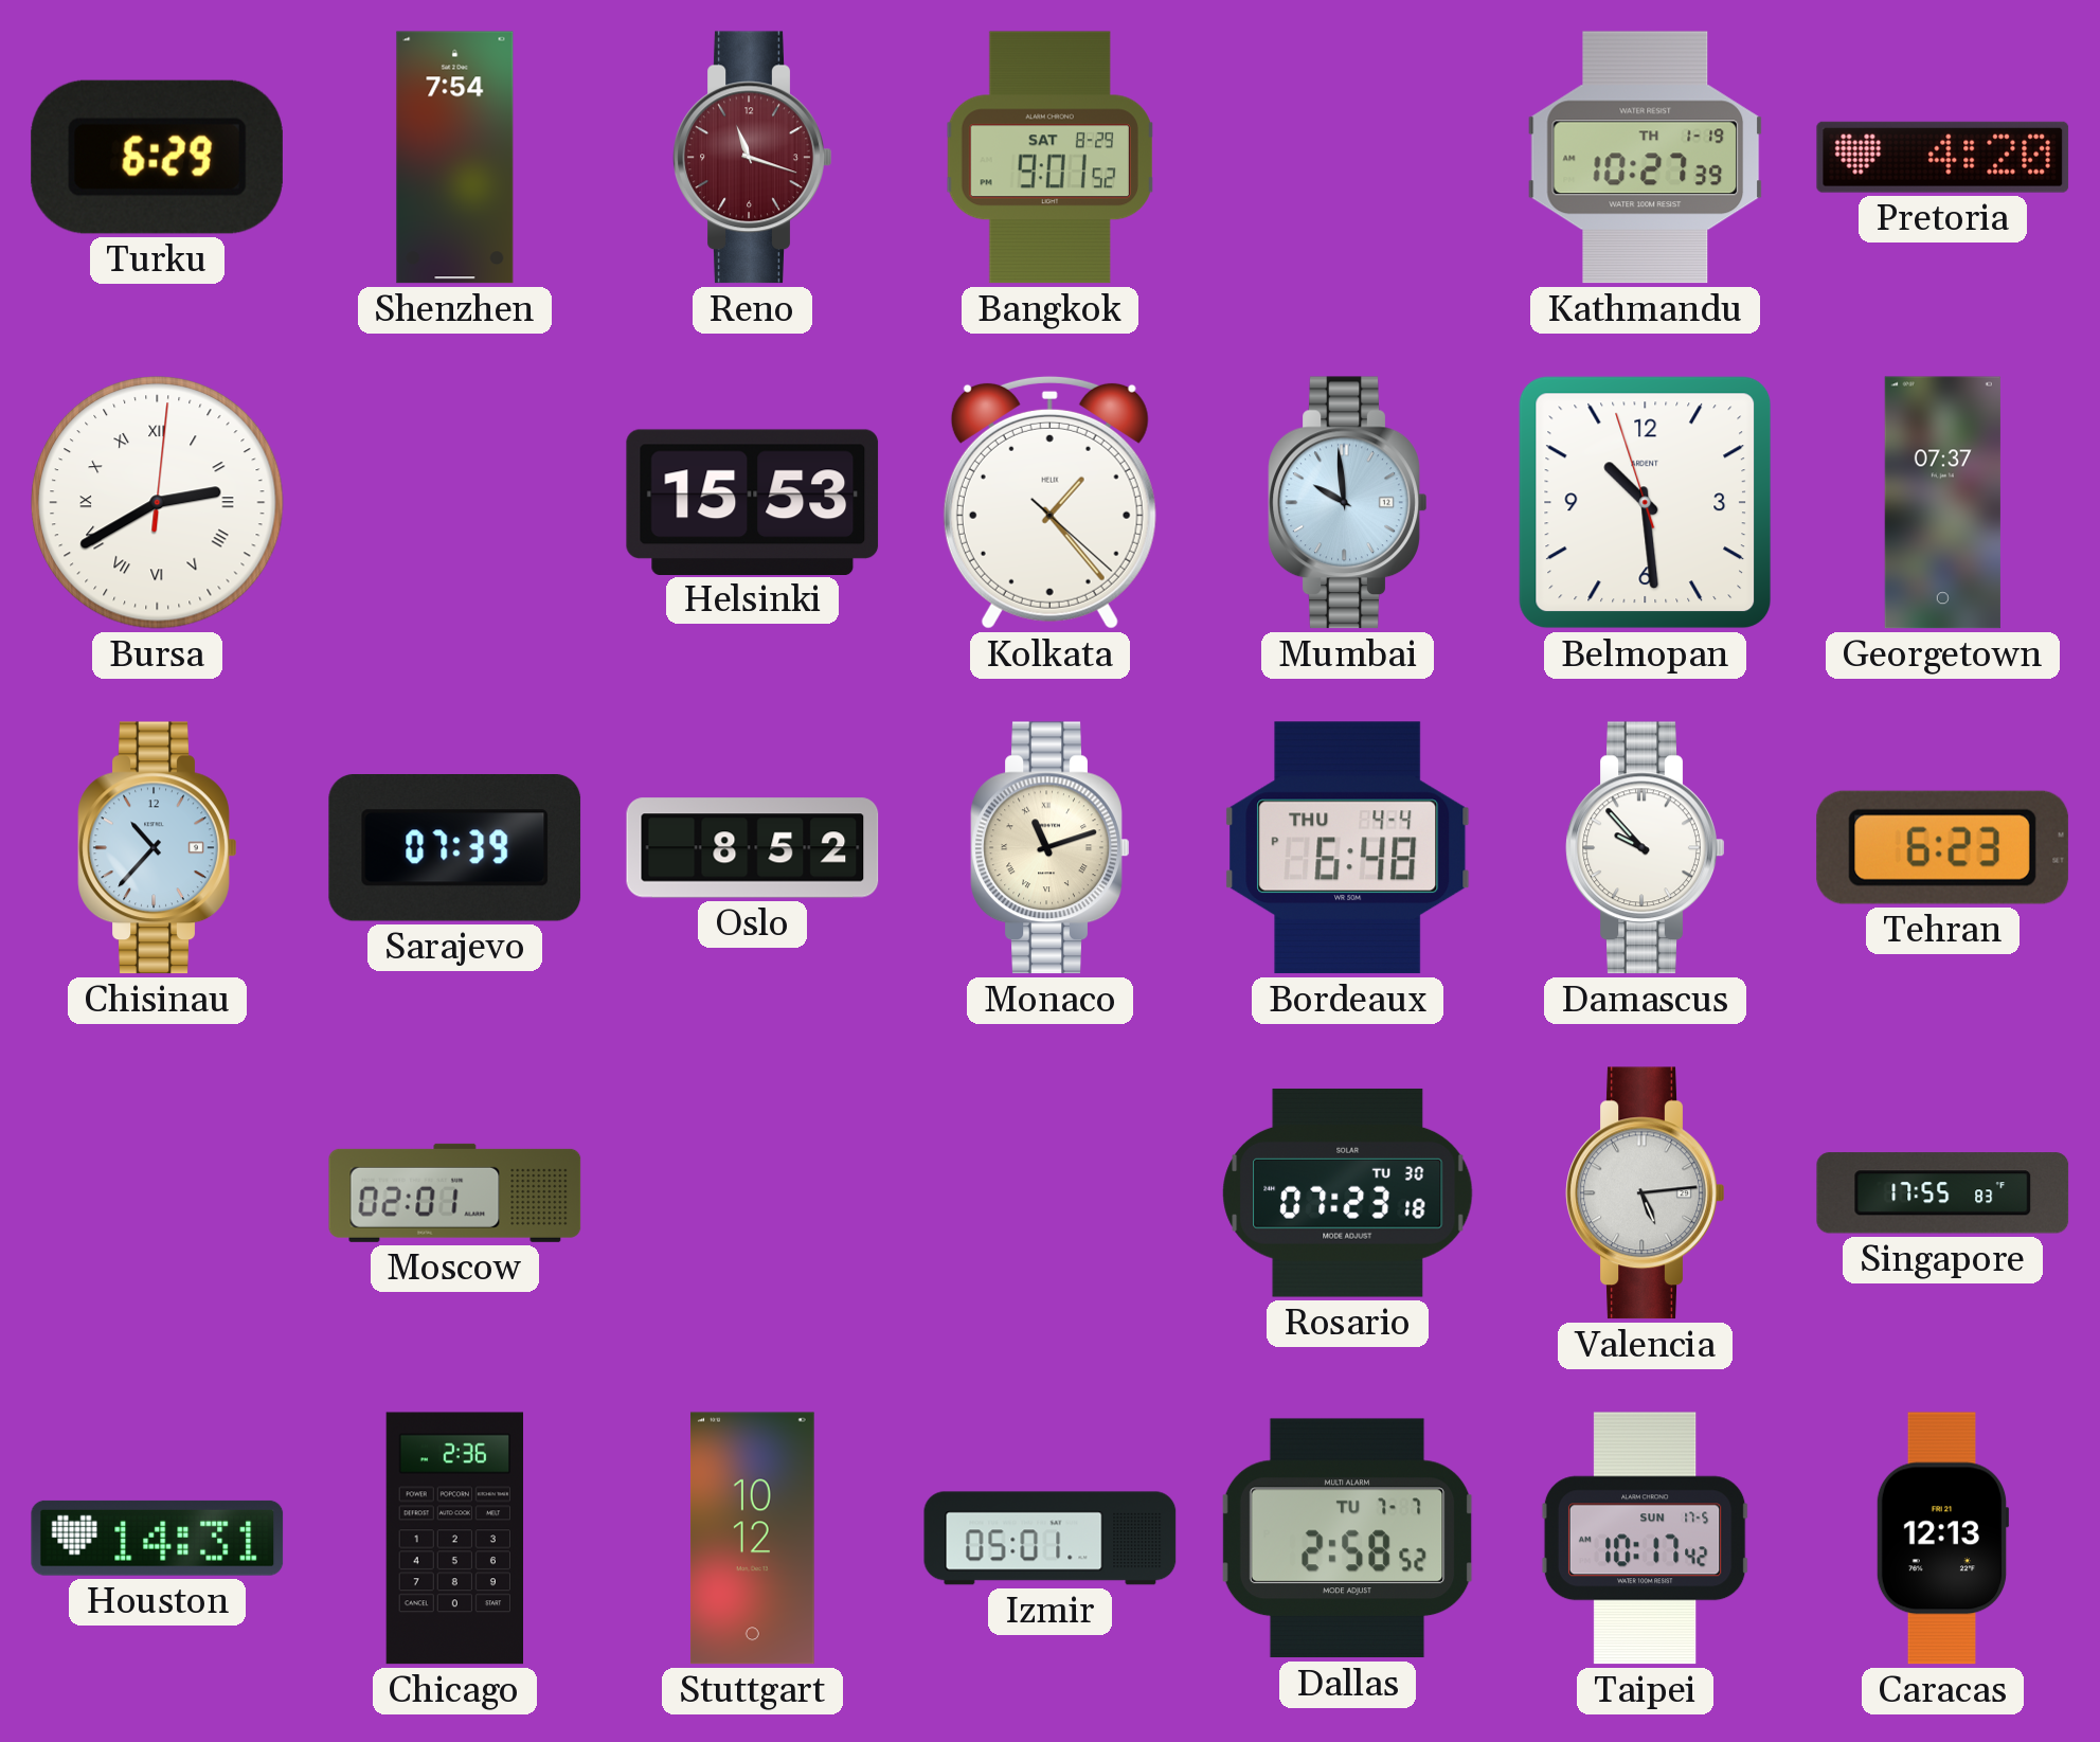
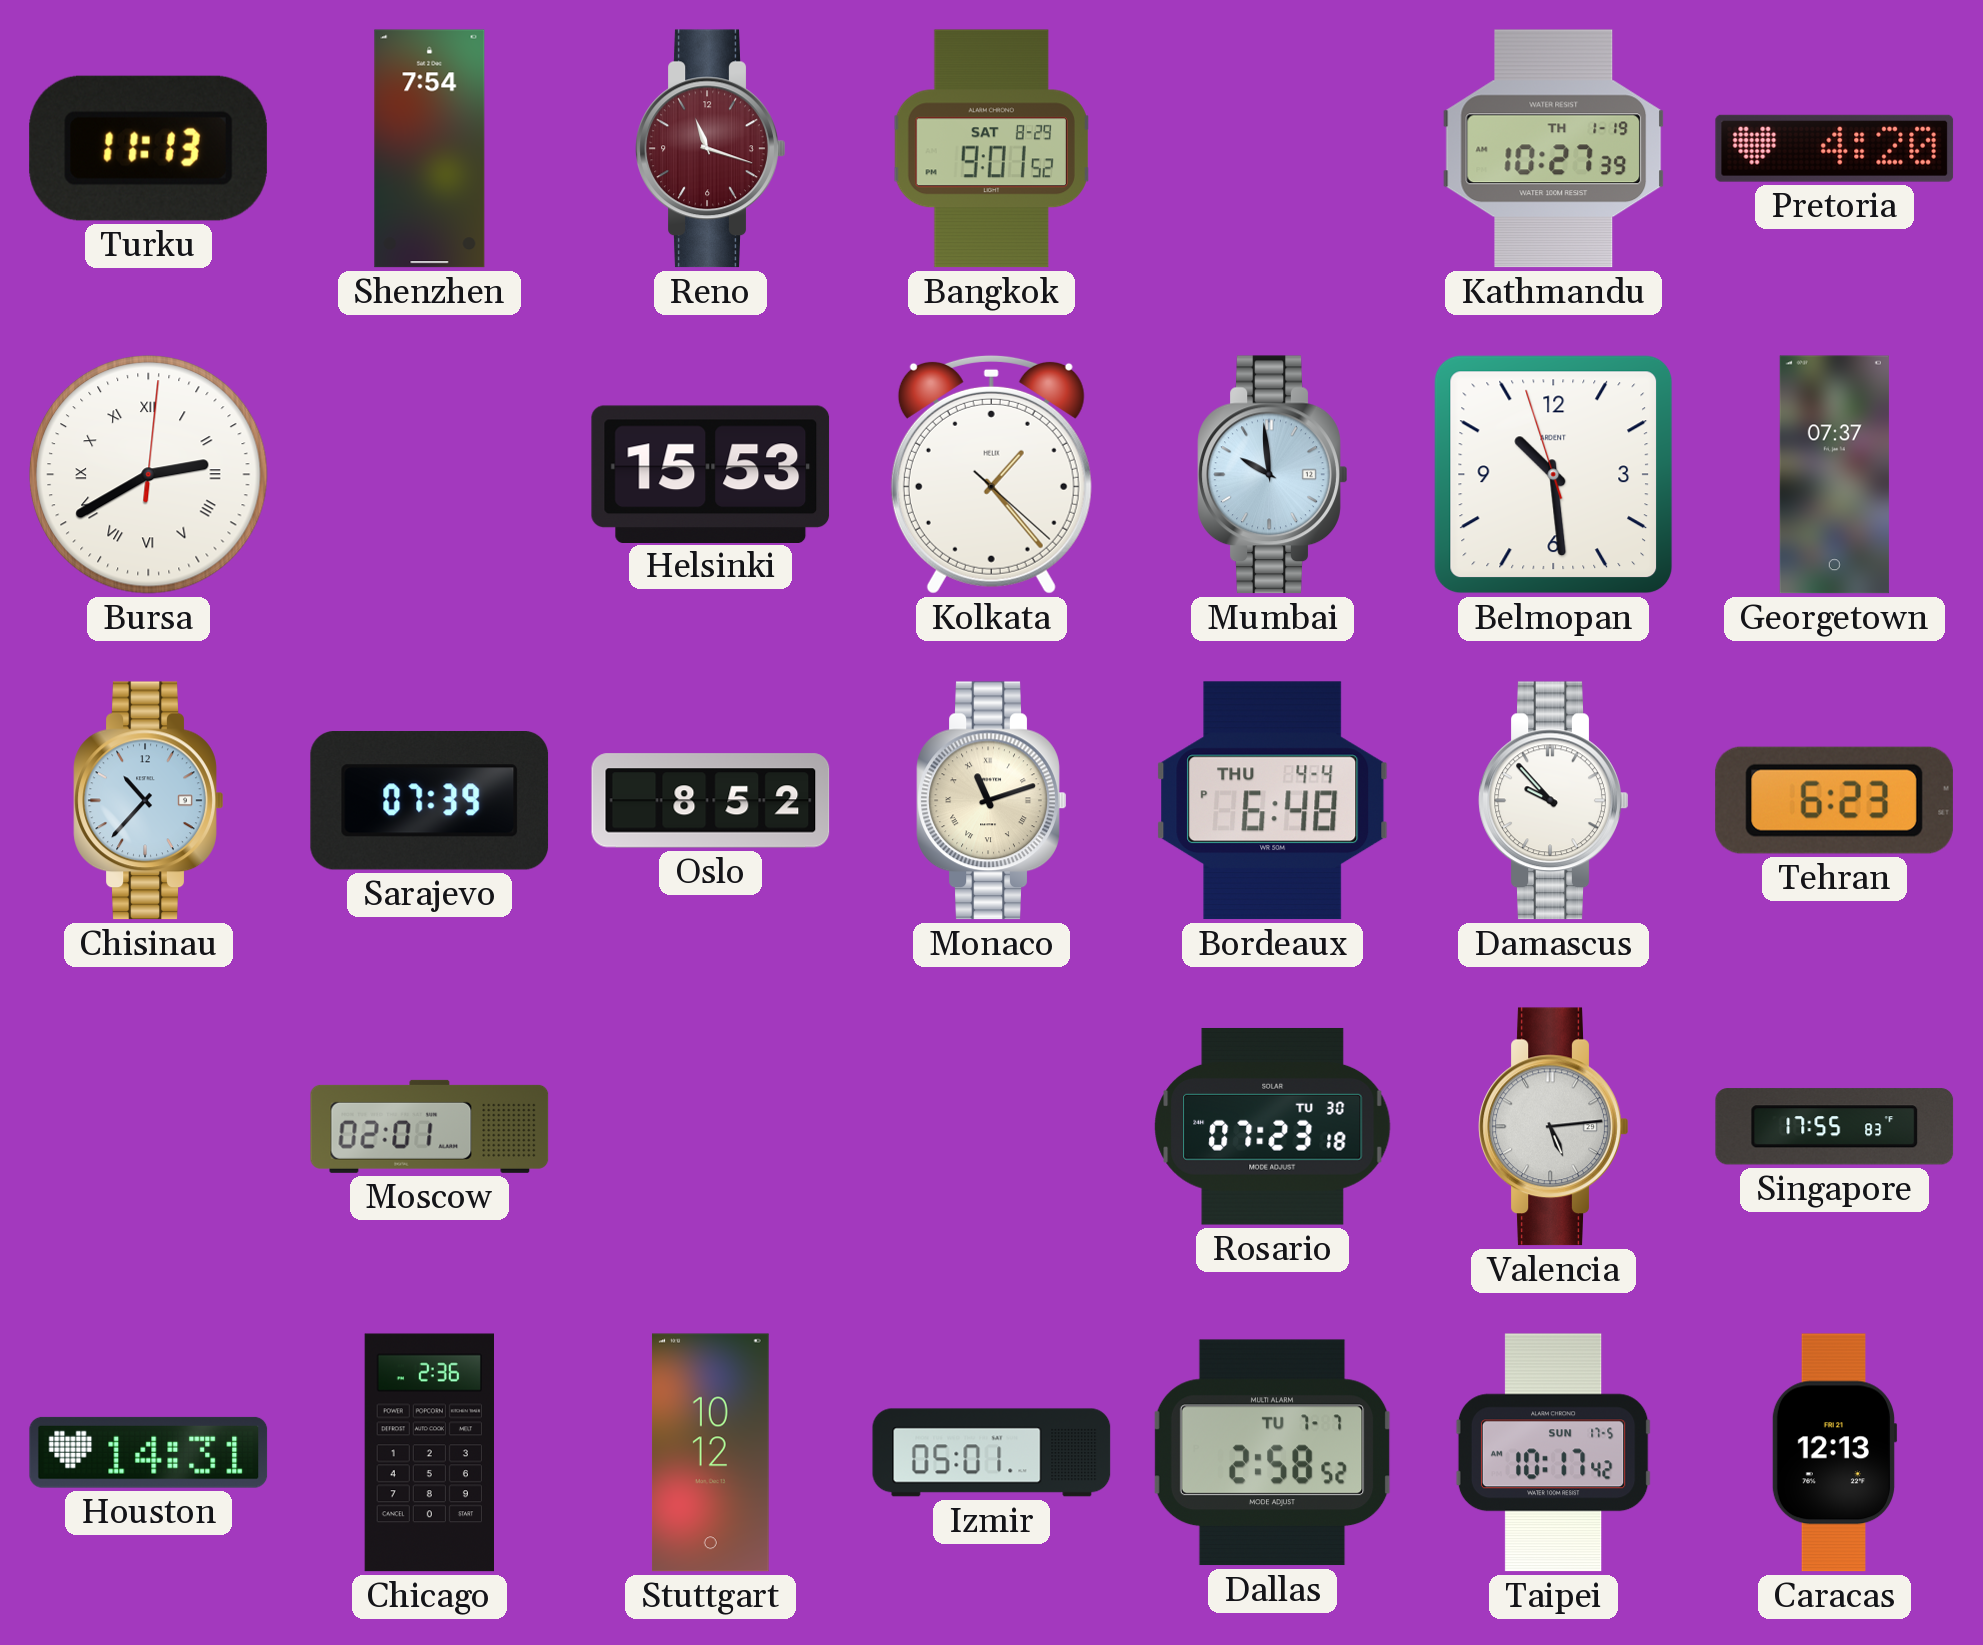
Turku: 6:29 -> 11:13
